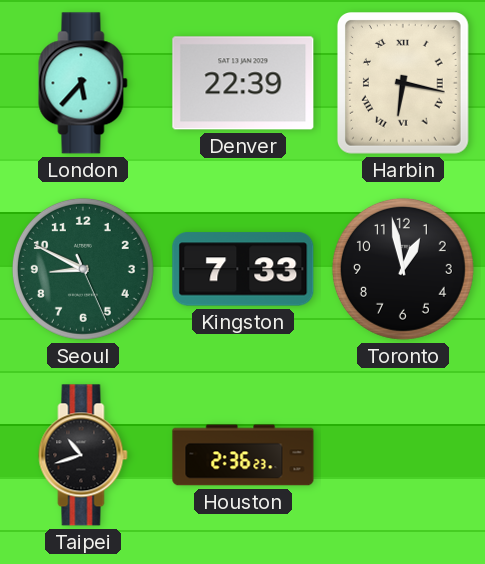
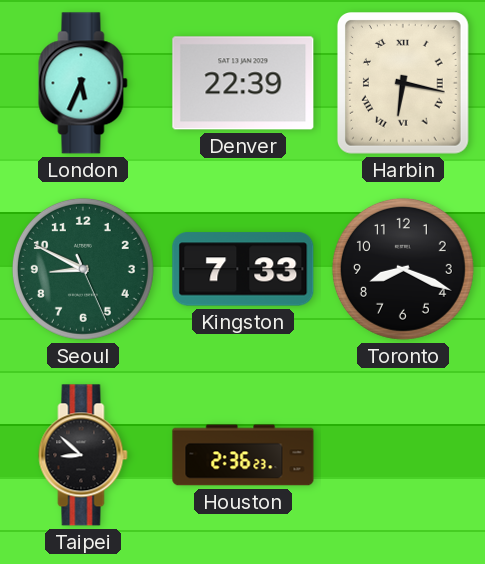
London: 5:37 -> 5:34
Toronto: 12:58 -> 8:19
Taipei: 10:42 -> 8:52
